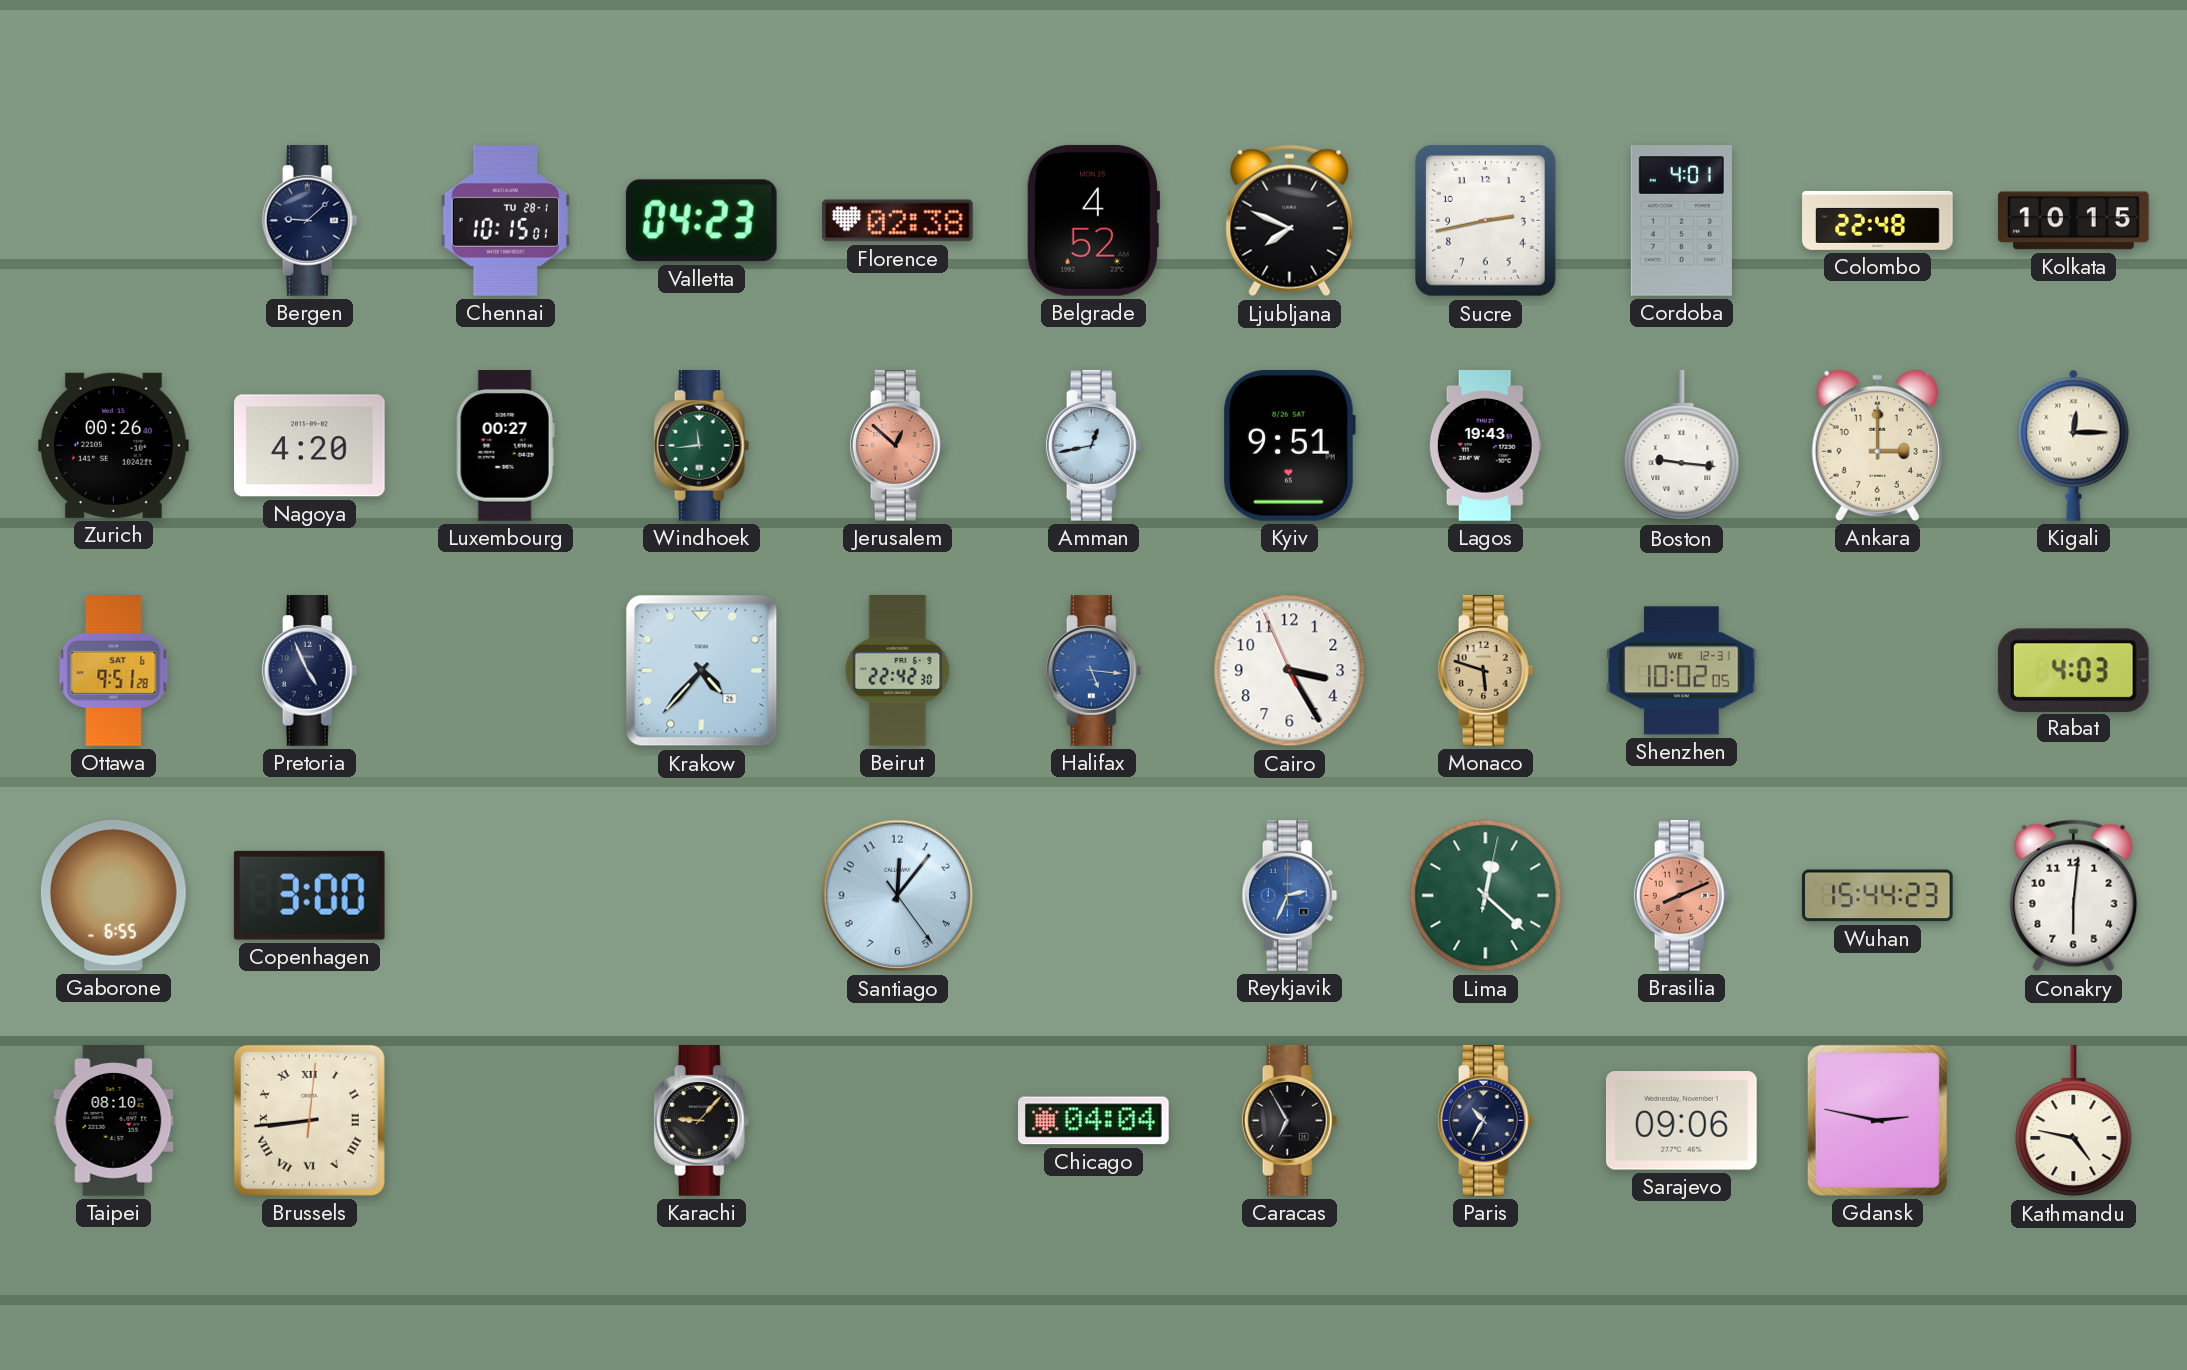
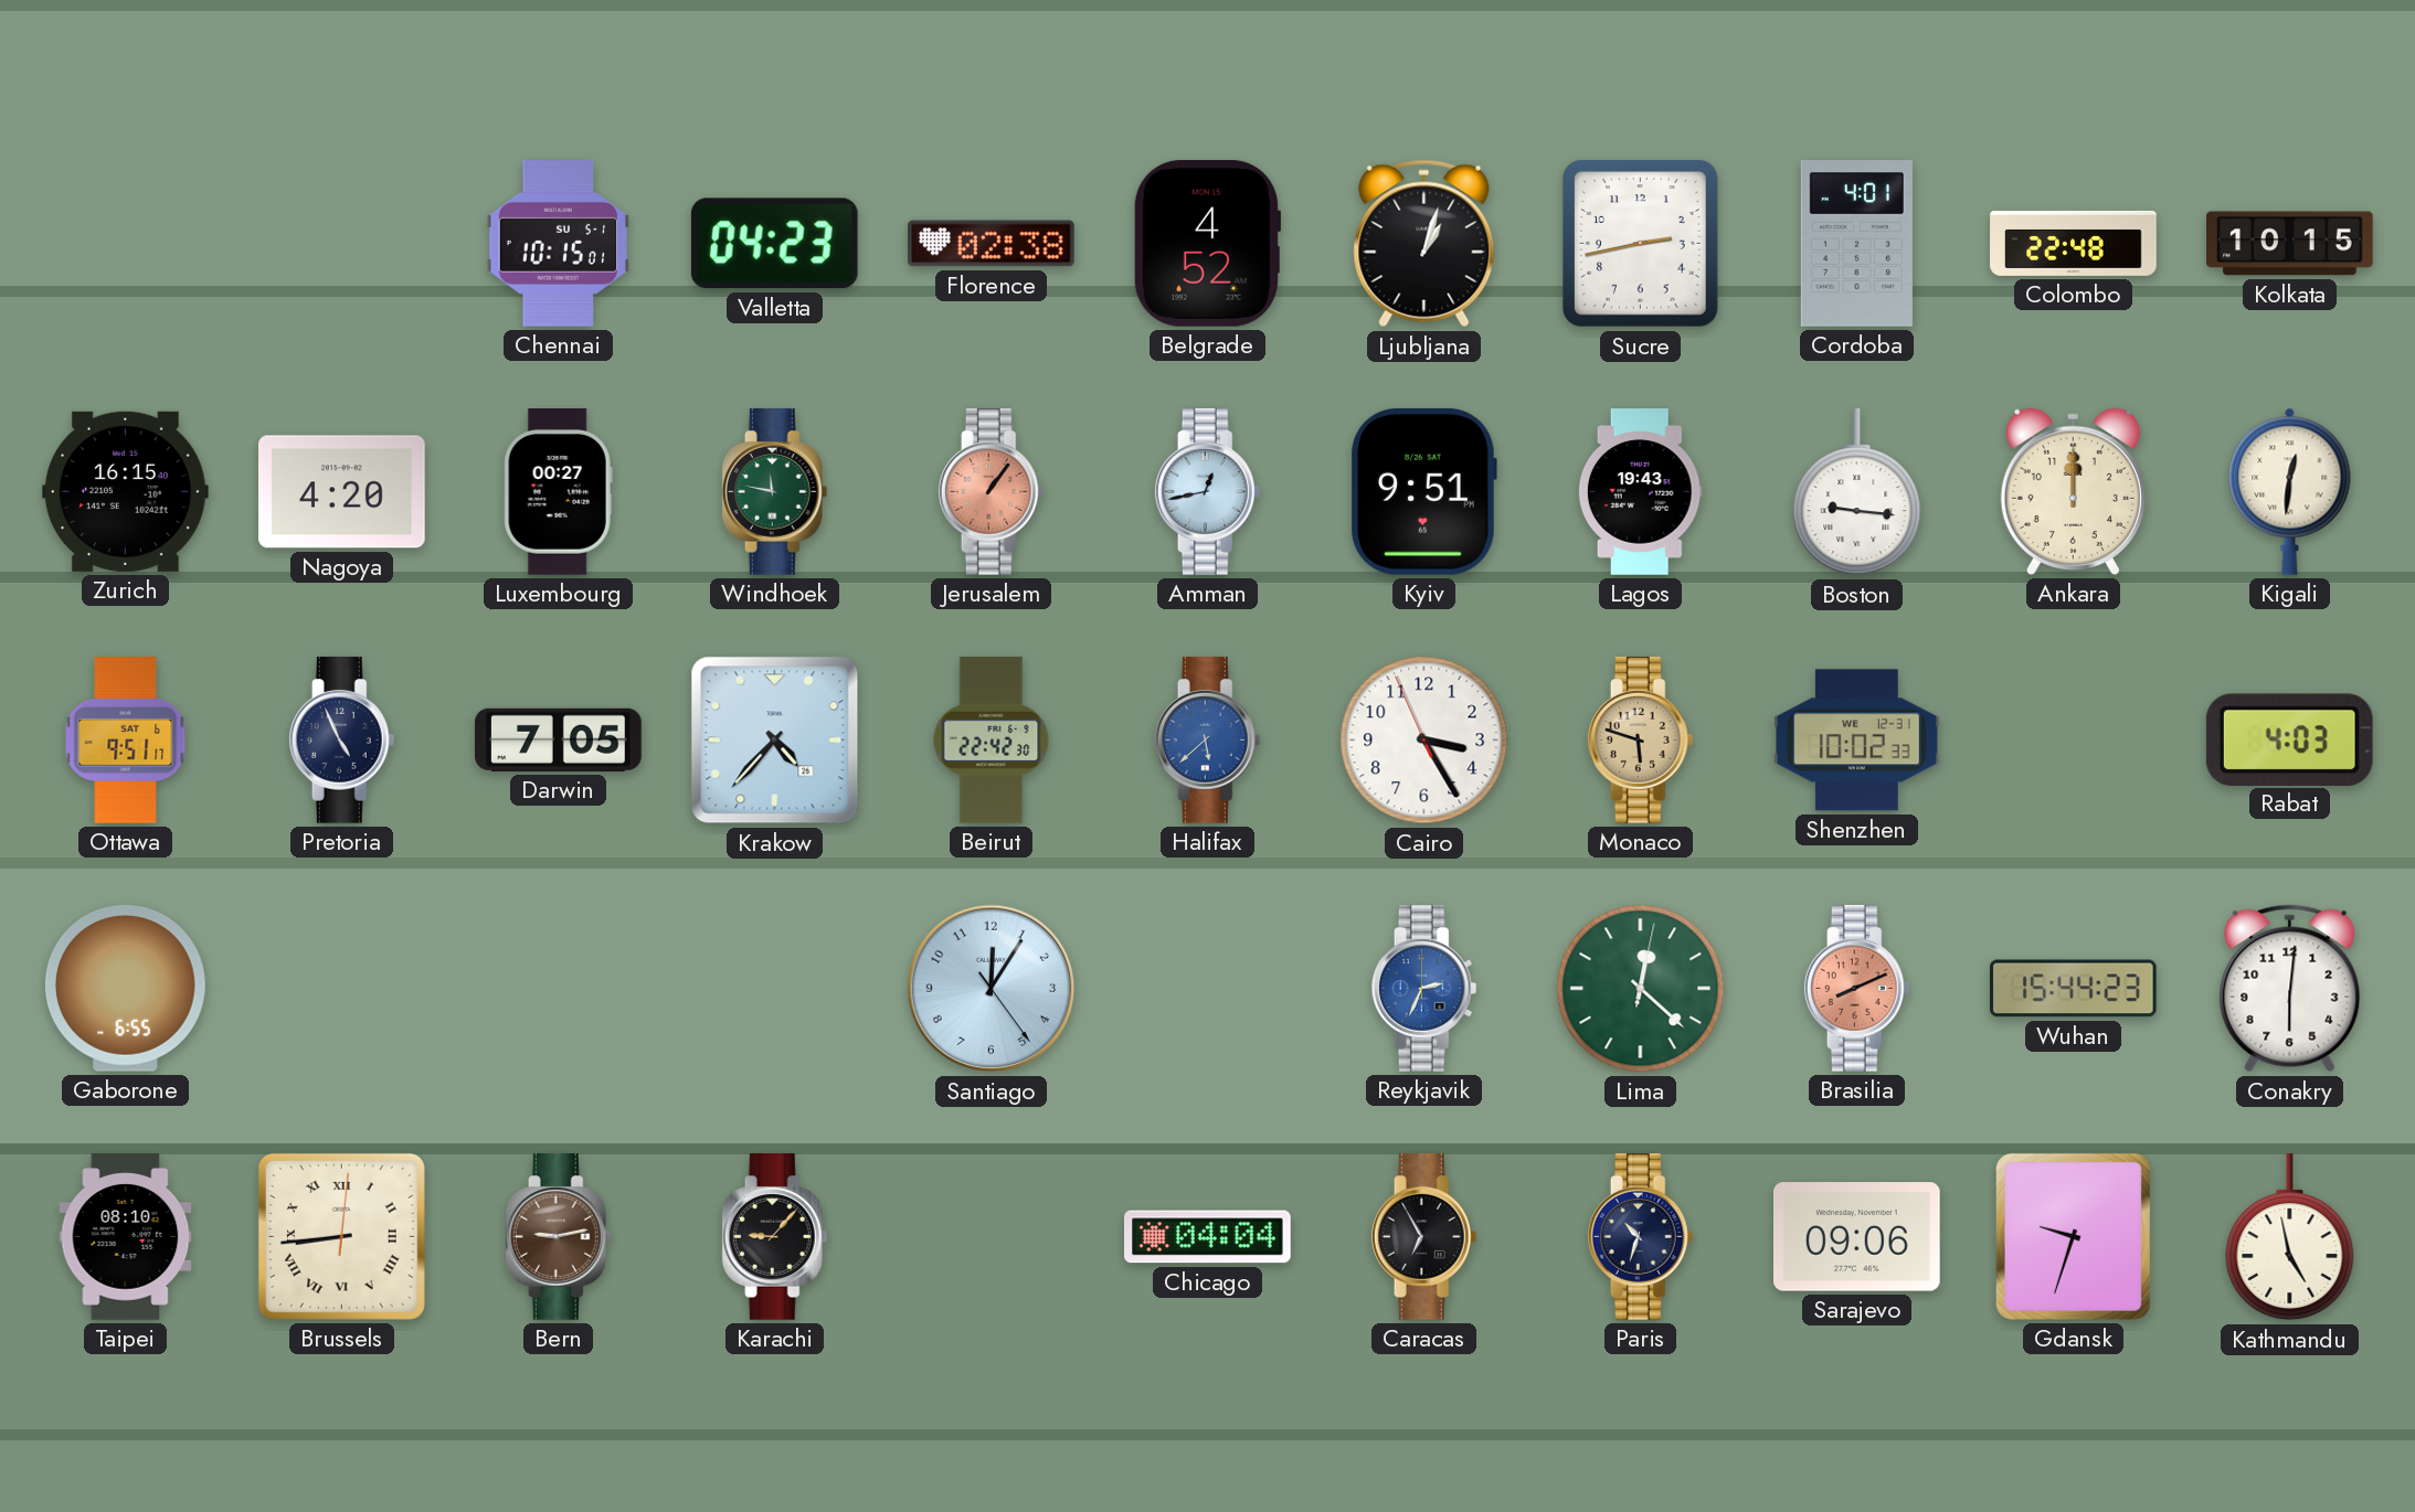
Bergen: 9:08 -> none
Chennai date: TU 28-1 -> SU 5-1
Ljubljana: 7:49 -> 1:03
Zurich: 00:26 -> 16:15
Windhoek: 11:44 -> 11:47
Jerusalem: 12:52 -> 1:06
Ankara: 3:00 -> 12:00
Kigali: 12:15 -> 12:31
Ottawa: 9:51:28 -> 9:51:17
Darwin: none -> 7:05
Halifax: 5:16 -> 5:38
Shenzhen: 10:02:05 -> 10:02:33
Copenhagen: 3:00 -> none
Santiago: 12:06 -> 12:05
Bern: none -> 9:13
Paris: 10:35 -> 10:33
Gdansk: 2:47 -> 9:33
Kathmandu: 4:47 -> 4:58
